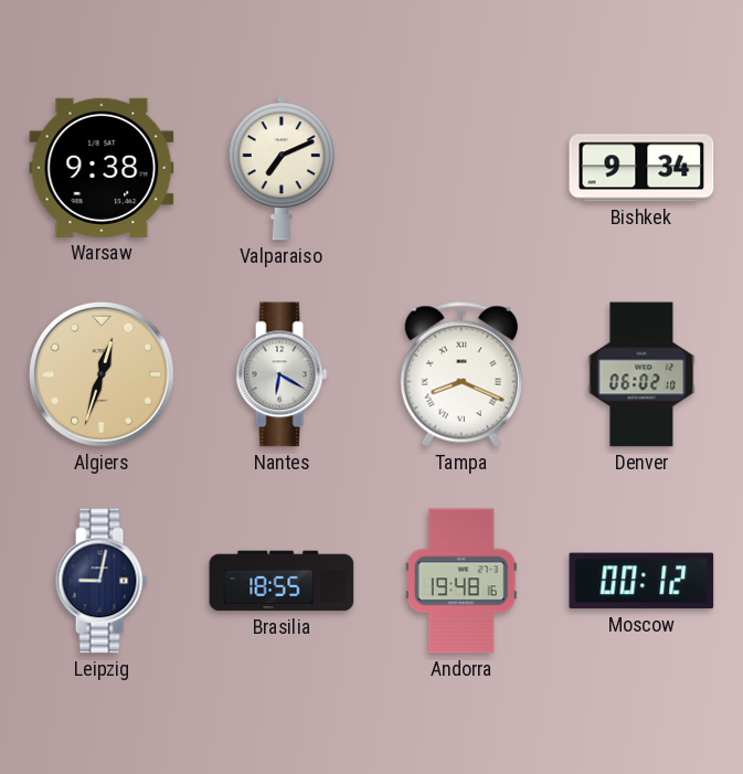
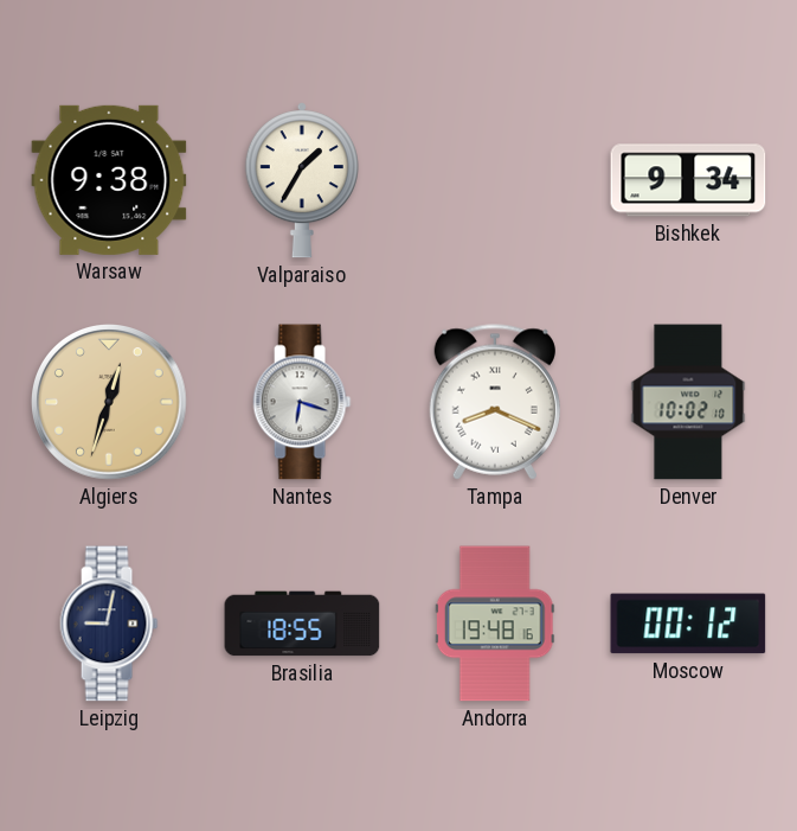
Valparaiso: 7:11 -> 1:35
Nantes: 6:20 -> 6:18
Denver: 06:02 -> 10:02
